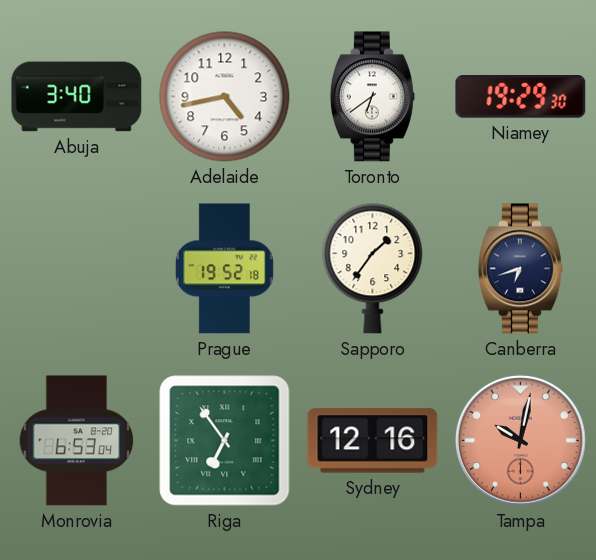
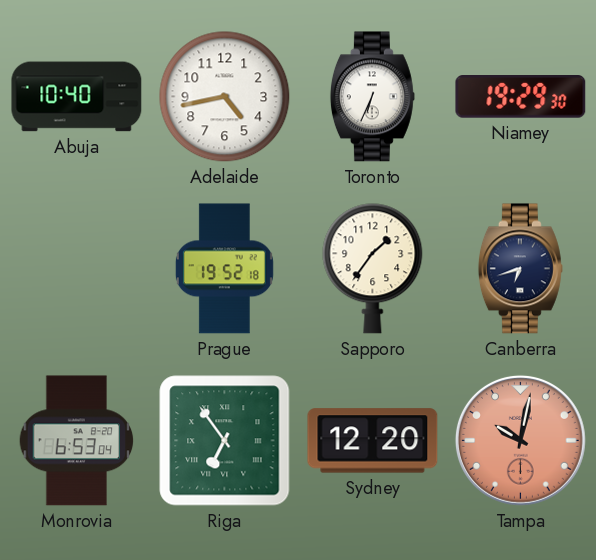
Abuja: 3:40 -> 10:40
Toronto: 6:39 -> 6:34
Sydney: 12:16 -> 12:20
